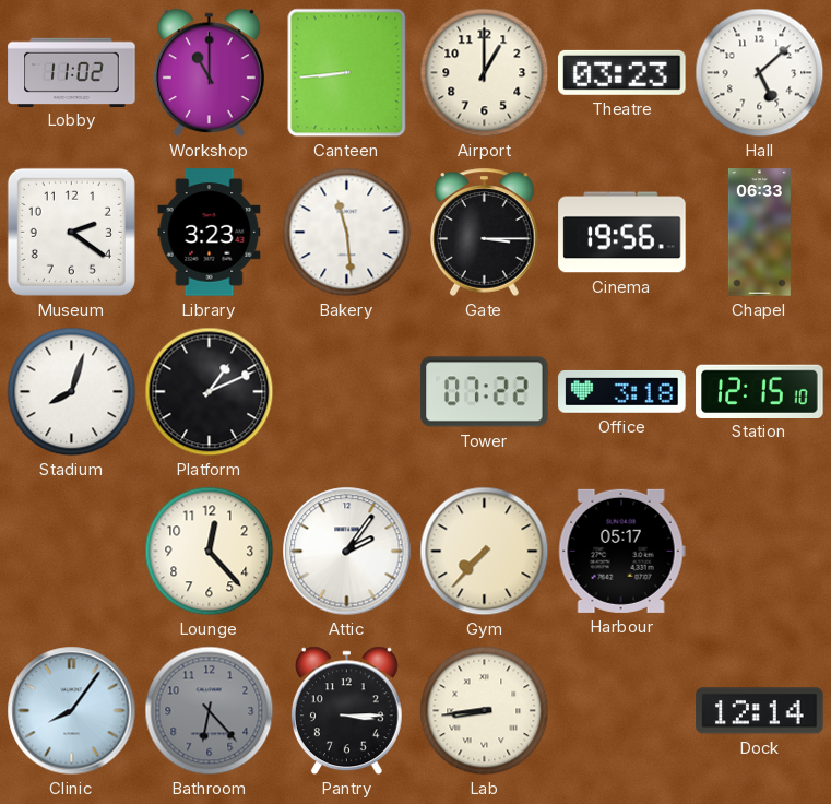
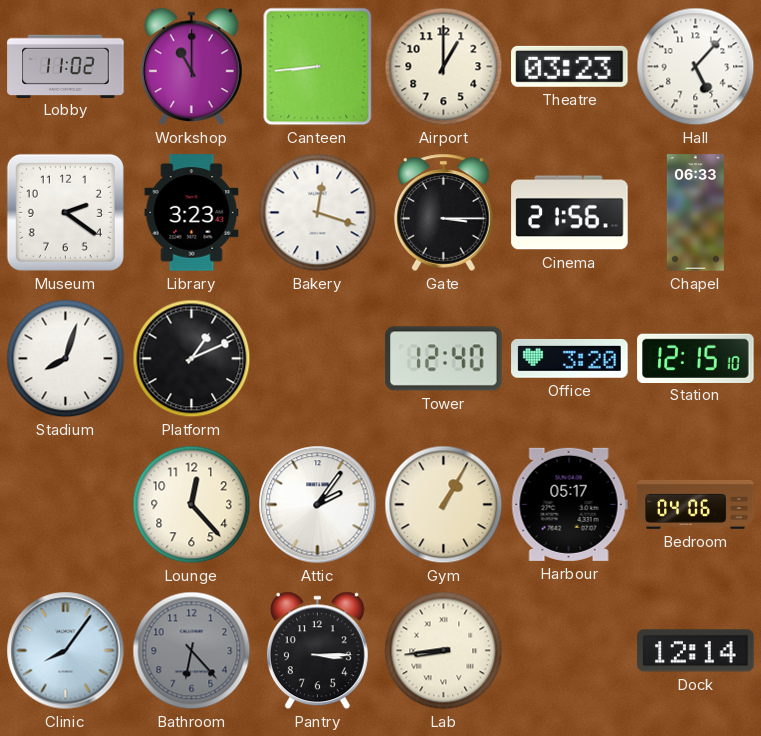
Hall: 5:08 -> 5:07
Bakery: 11:29 -> 12:18
Cinema: 19:56 -> 21:56
Tower: 07:22 -> 12:40
Office: 3:18 -> 3:20
Gym: 7:37 -> 1:05
Bedroom: none -> 04:06
